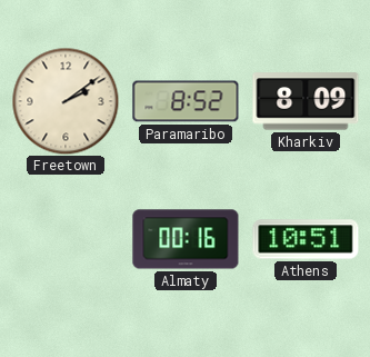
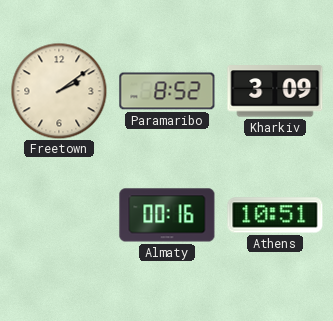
Kharkiv: 8:09 -> 3:09
